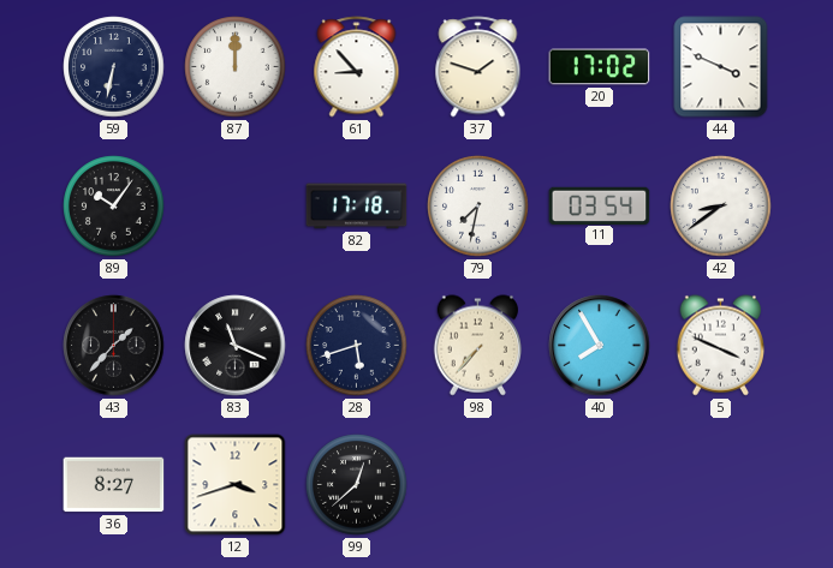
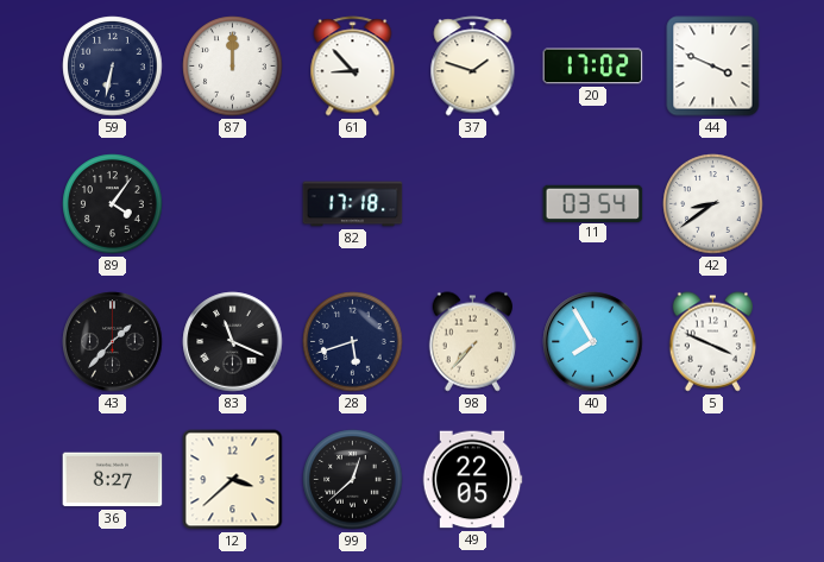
89: 10:06 -> 4:06
79: 7:32 -> none
12: 3:42 -> 3:38
49: none -> 22:05
